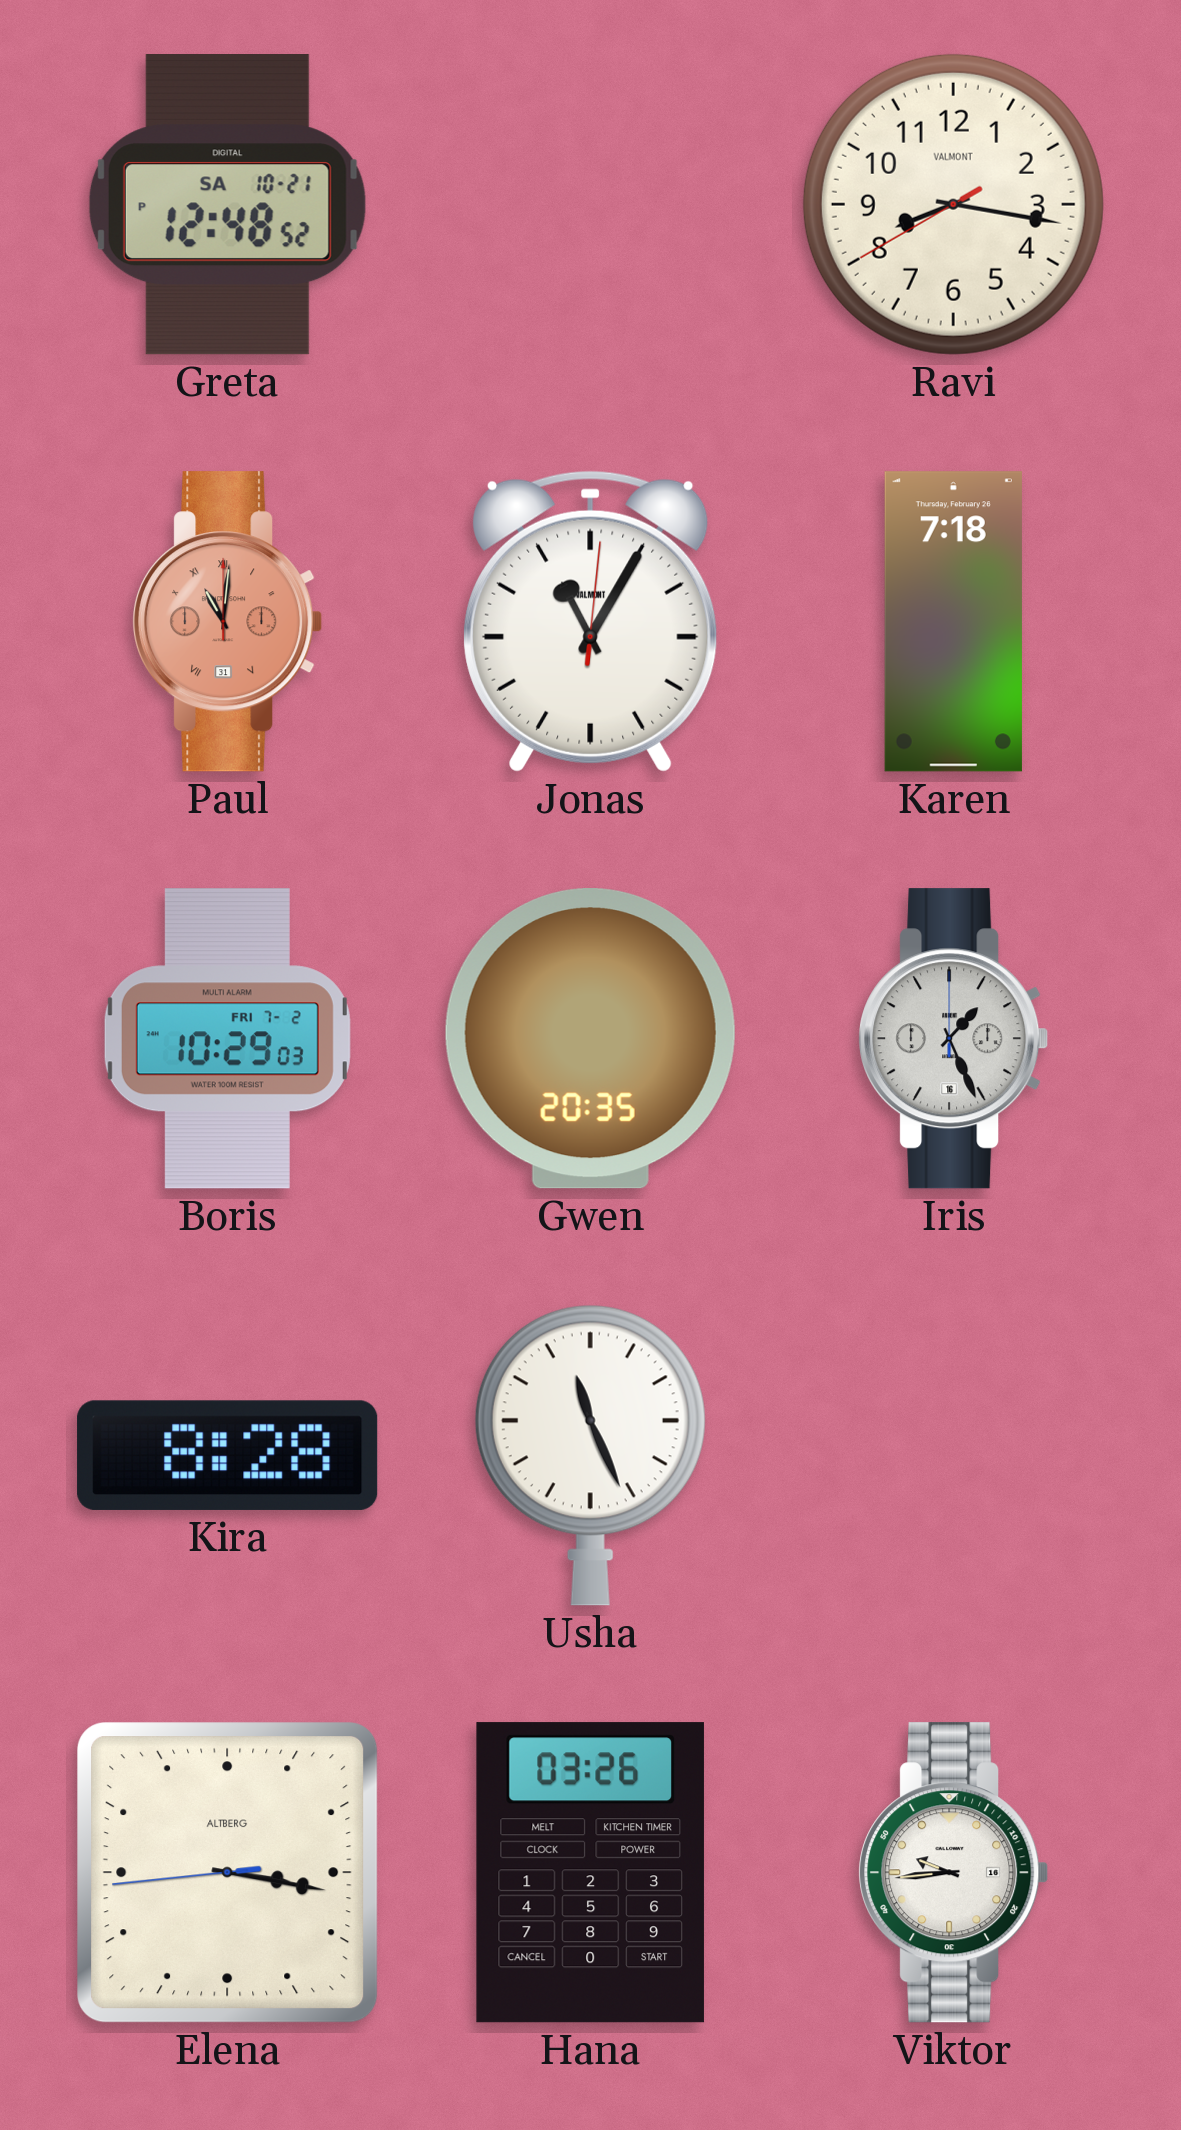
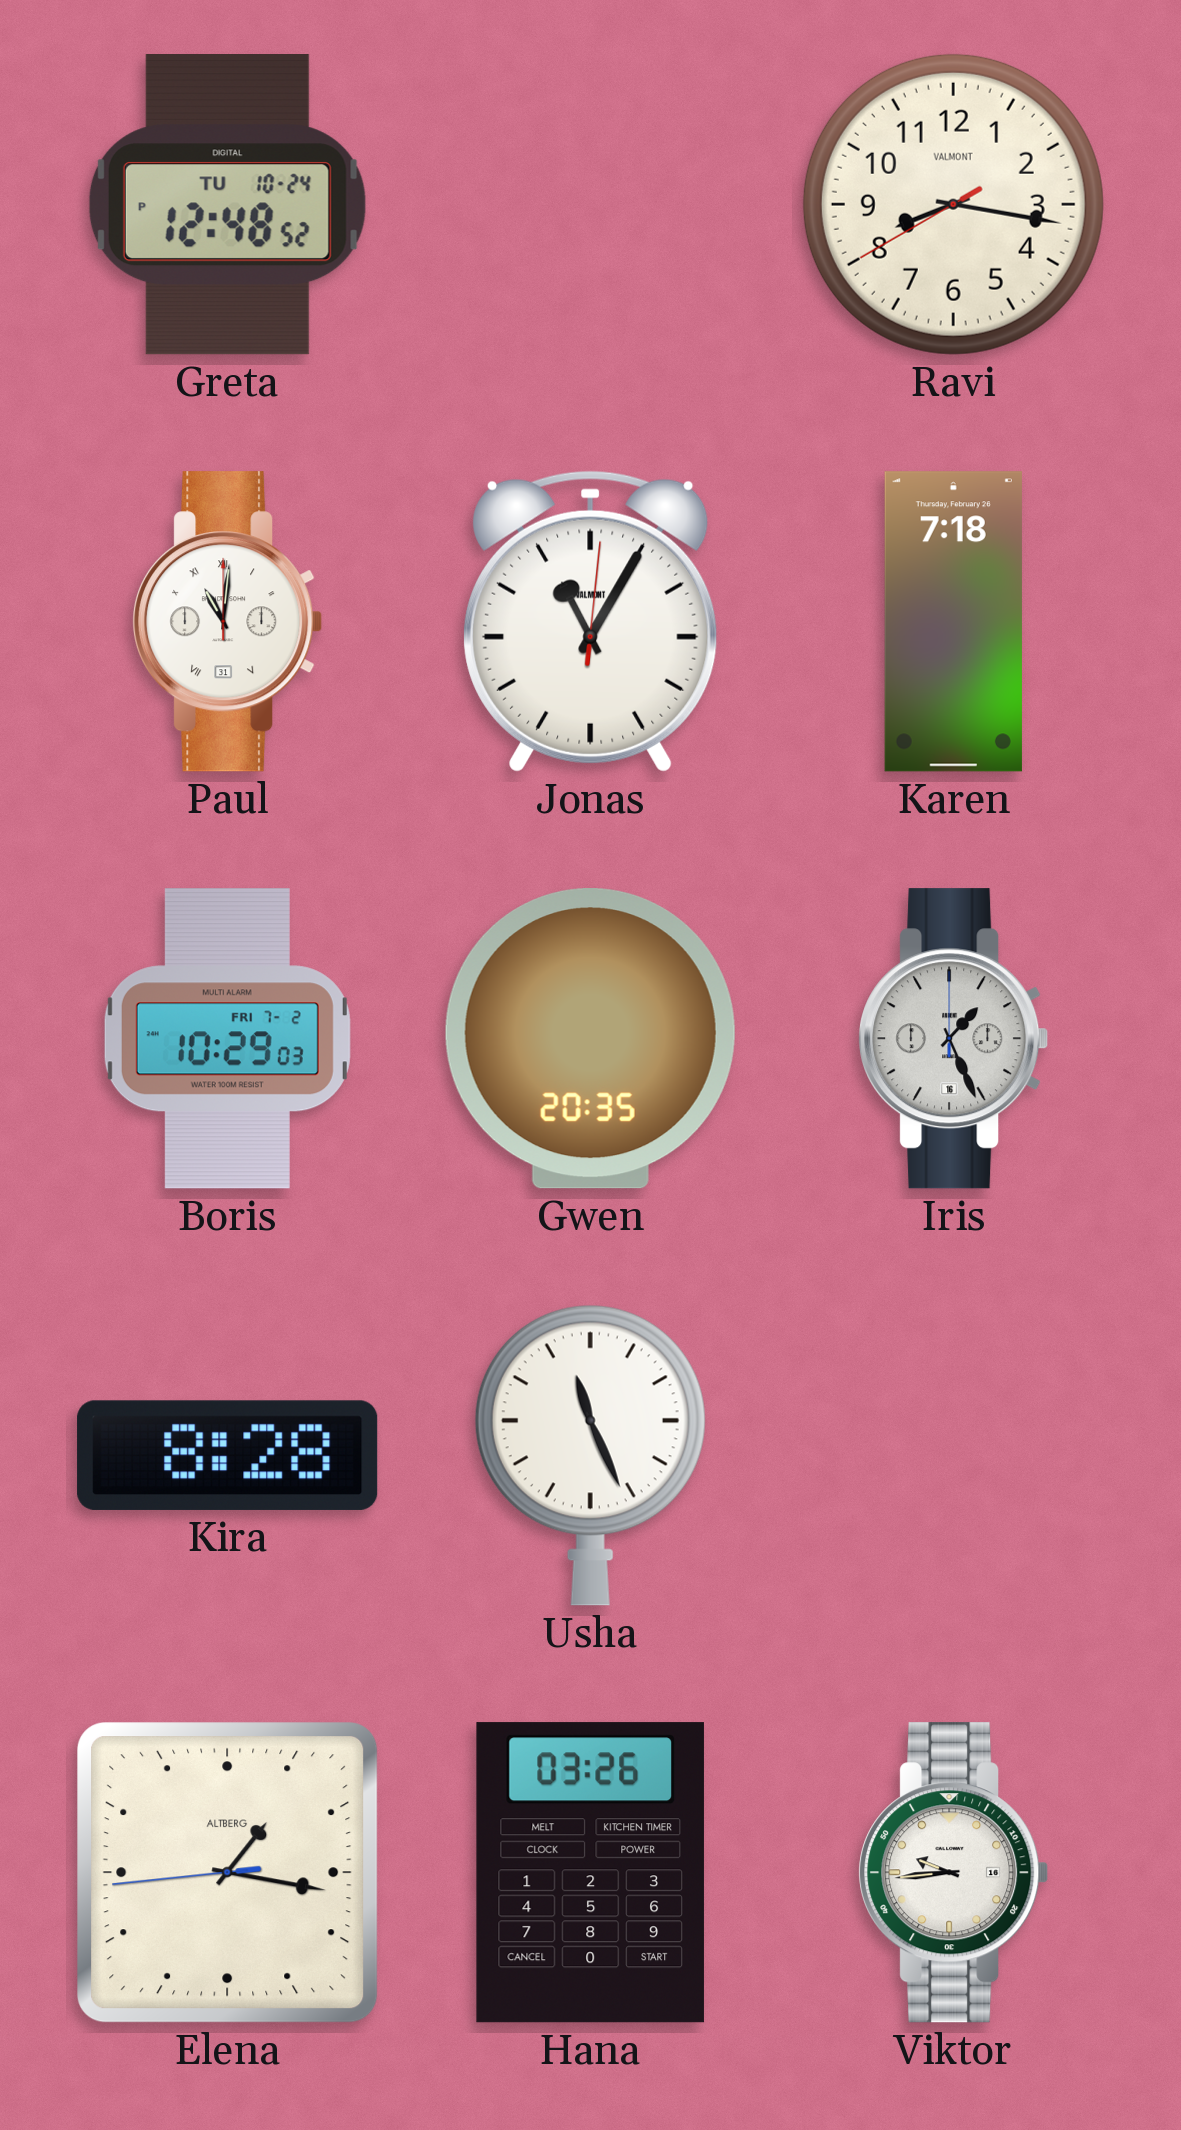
Greta date: SA 10-21 -> TU 10-24
Paul dial: salmon -> white
Elena: 3:16 -> 1:16
